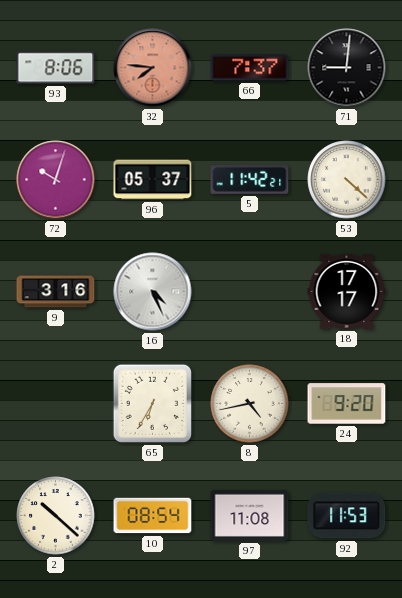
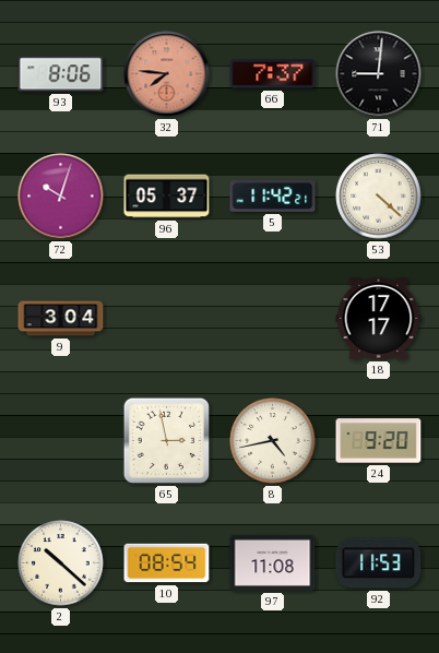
9: 3:16 -> 3:04
16: 4:26 -> none
65: 6:35 -> 2:58
